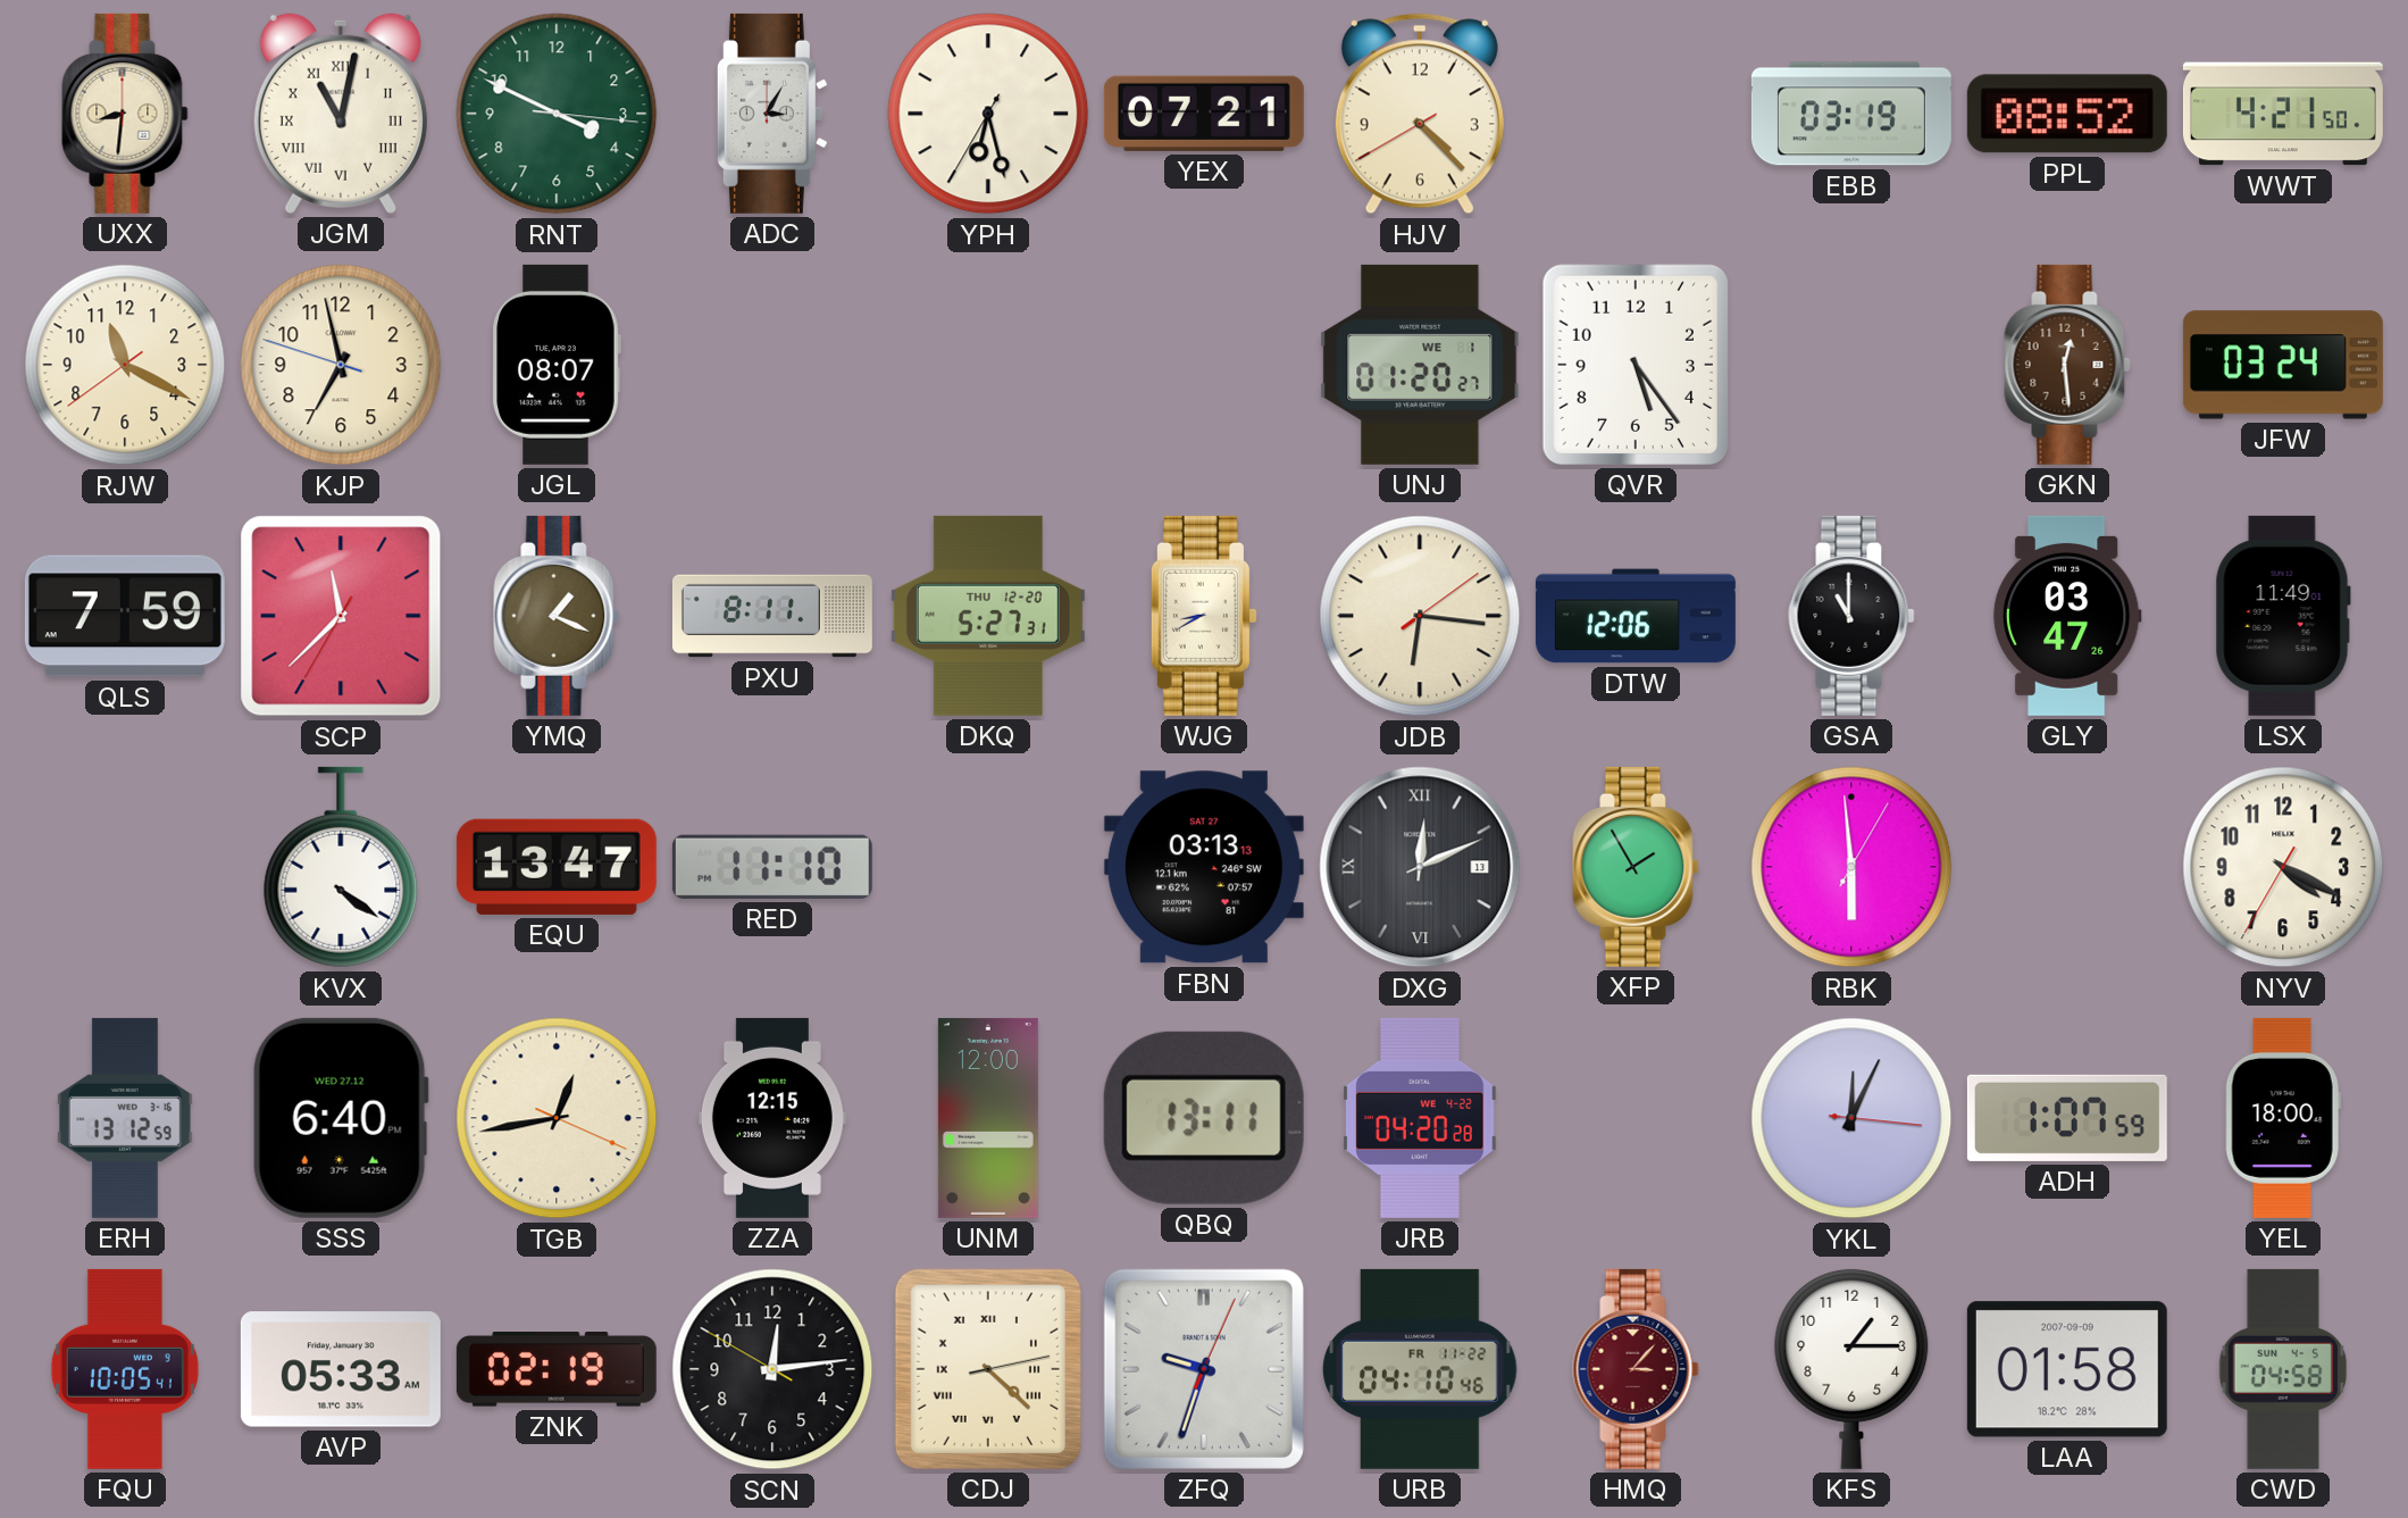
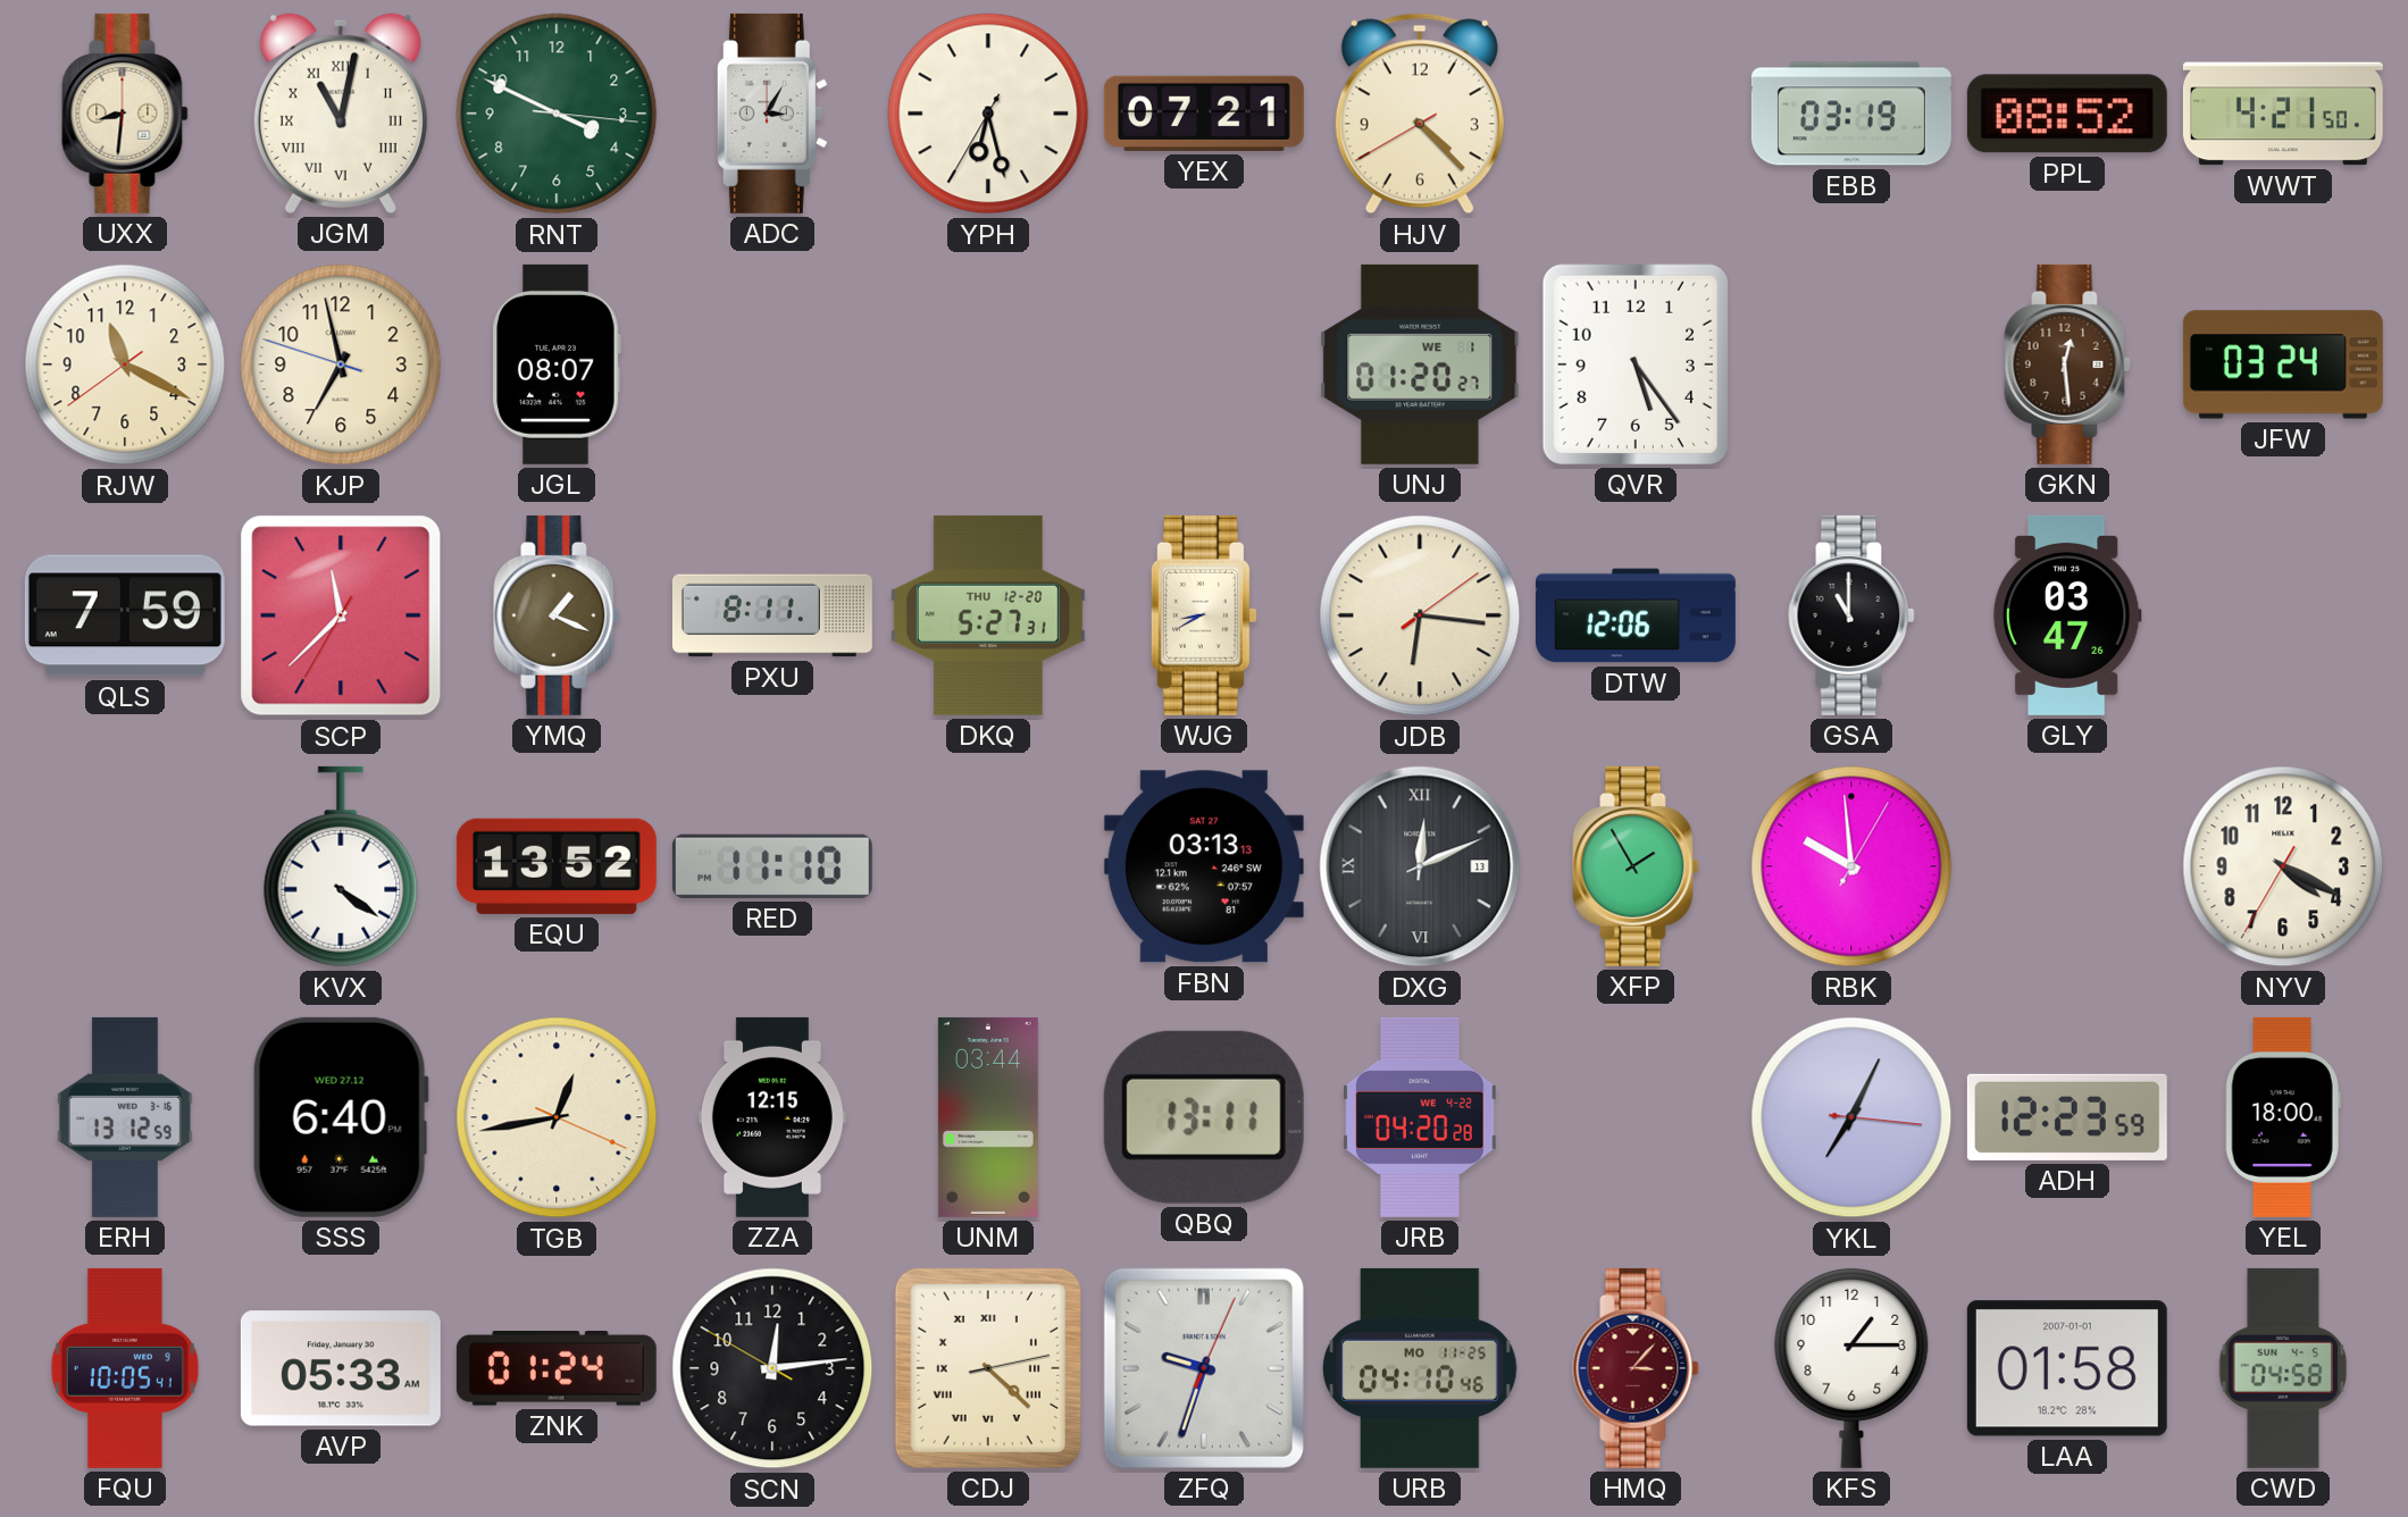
LSX: 11:49 -> none
EQU: 13:47 -> 13:52
RBK: 5:59 -> 9:59
UNM: 12:00 -> 03:44
YKL: 12:04 -> 7:04
ADH: 1:07 -> 12:23
ZNK: 02:19 -> 01:24
URB date: FR 11-22 -> MO 11-25
LAA date: 2007-09-09 -> 2007-01-01
